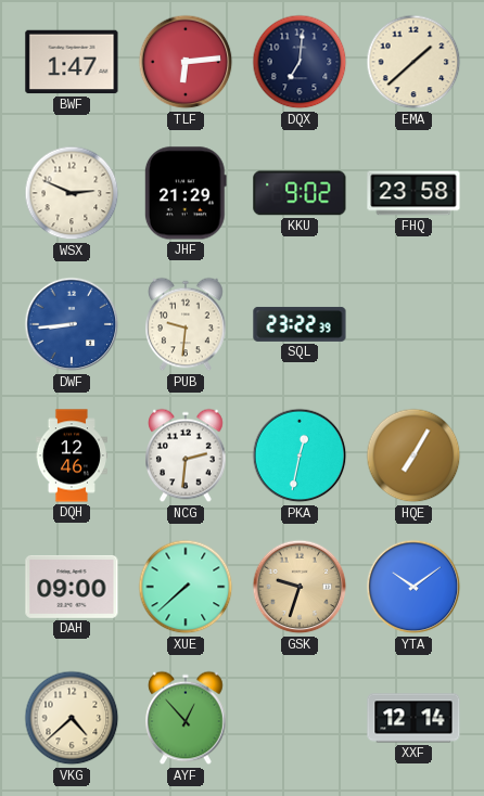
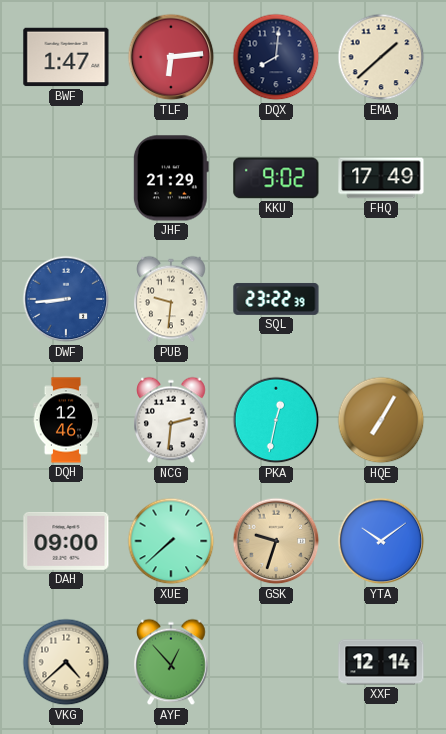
DQX: 7:01 -> 8:01
WSX: 2:49 -> none
FHQ: 23:58 -> 17:49
